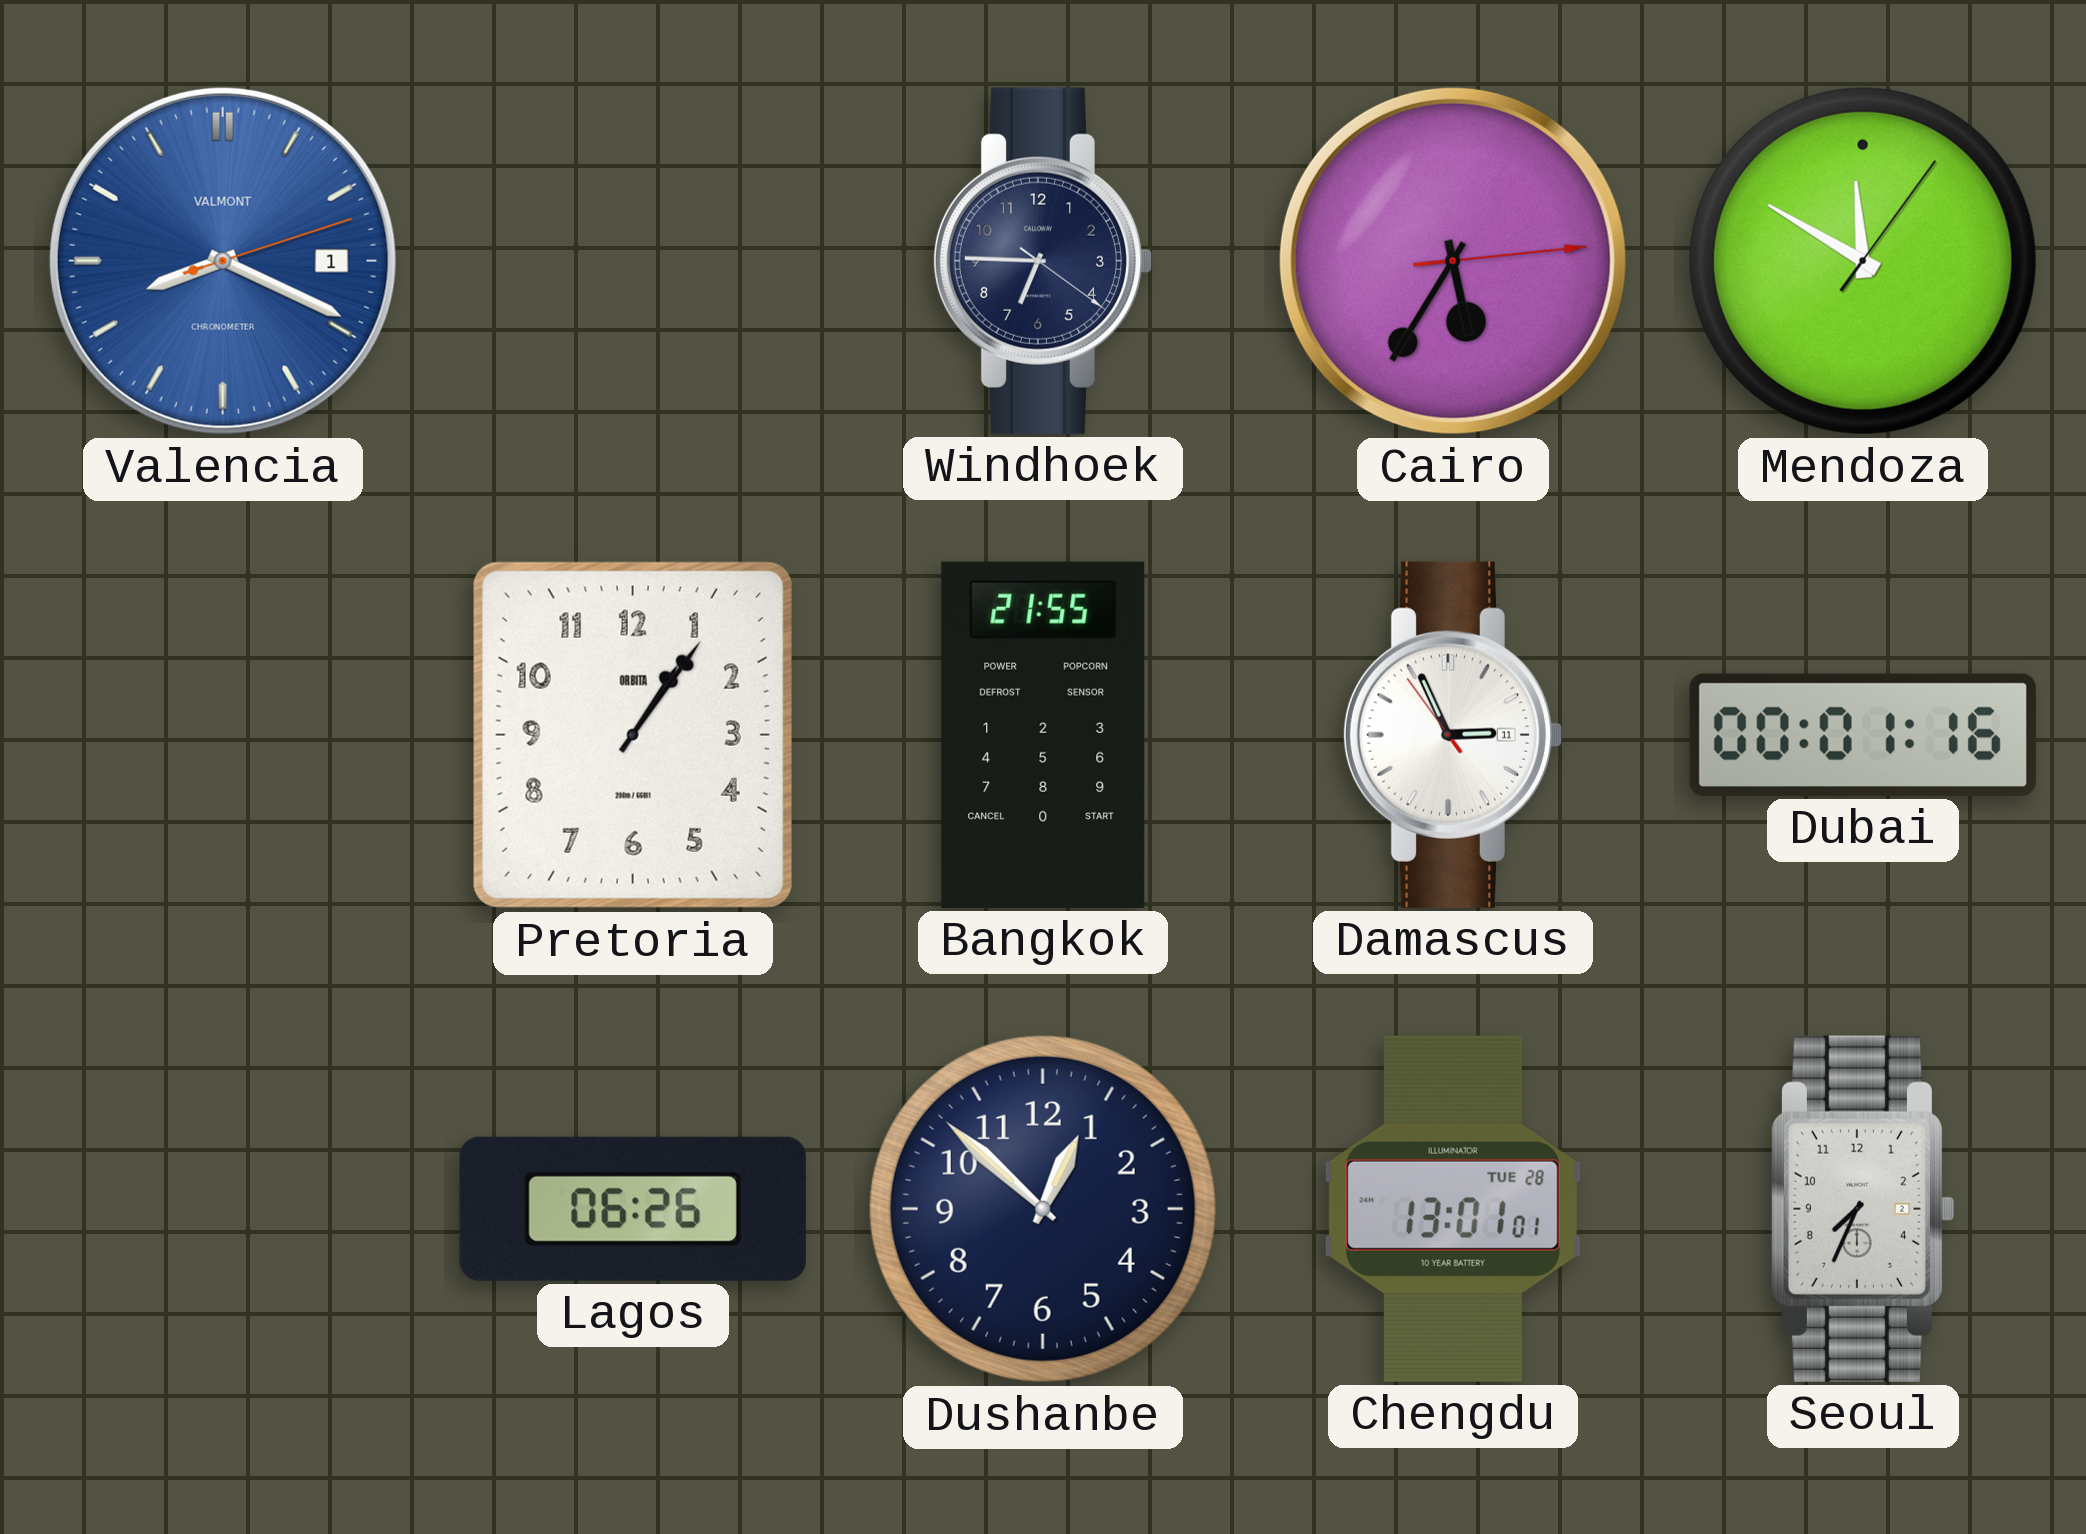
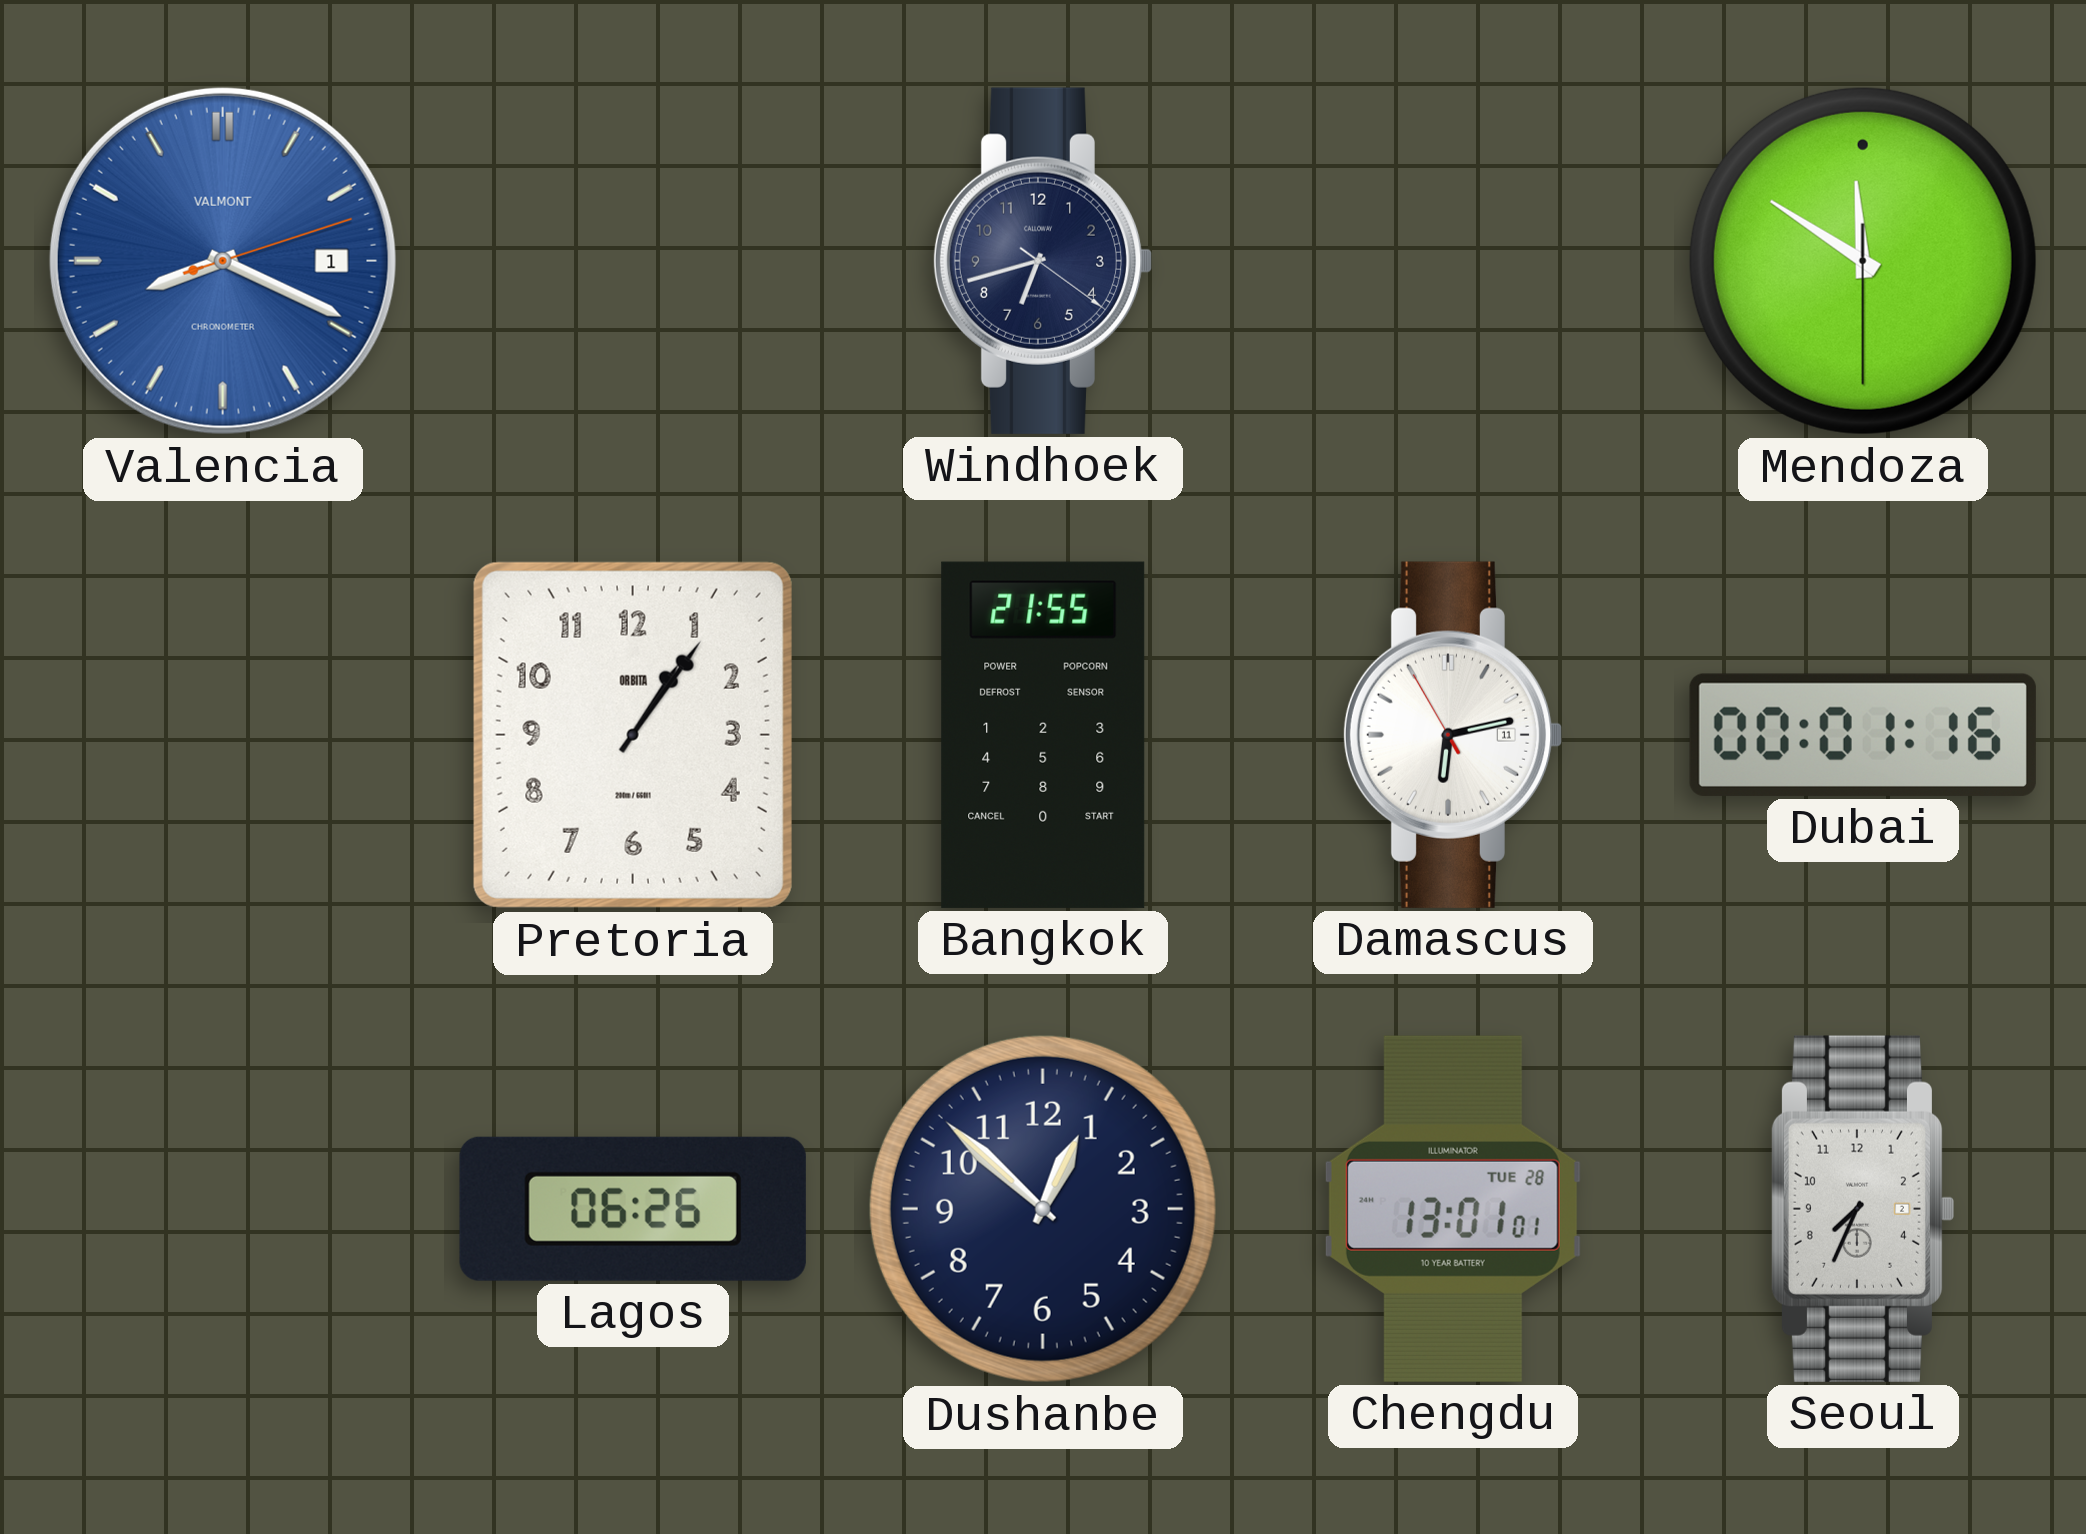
Windhoek: 6:45 -> 6:42
Cairo: 5:35 -> none
Mendoza: 11:50:06 -> 11:50:30
Damascus: 2:55 -> 6:12
